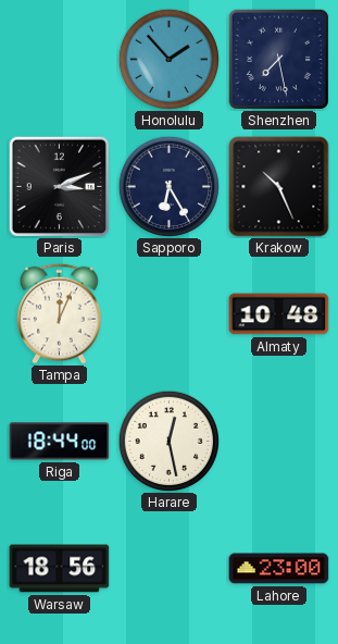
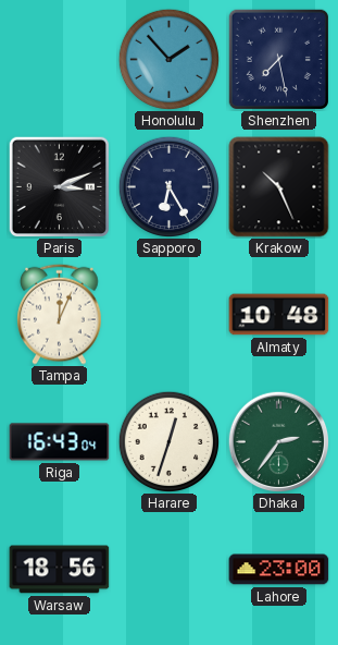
Riga: 18:44 -> 16:43
Harare: 12:28 -> 12:33
Dhaka: none -> 2:36
